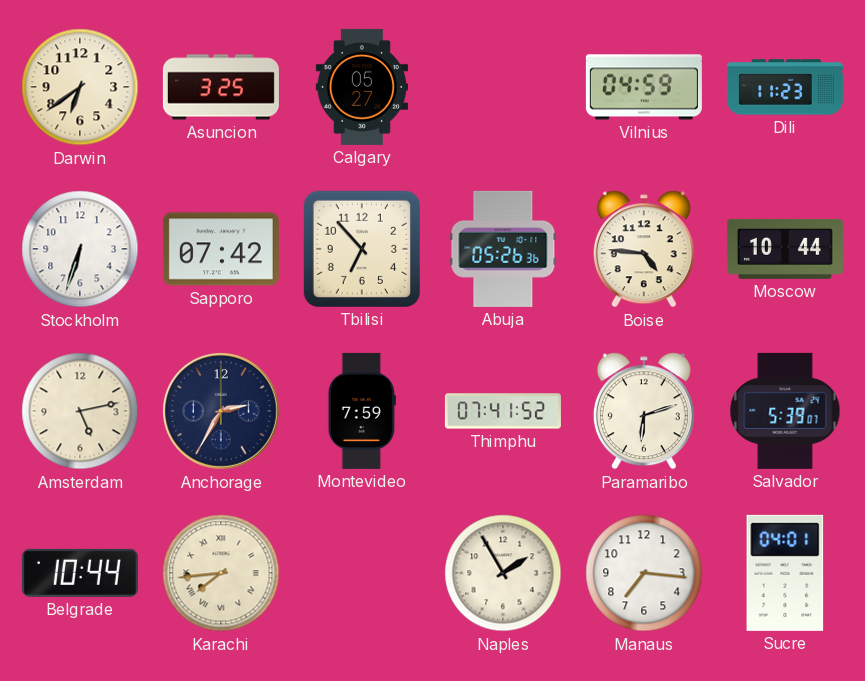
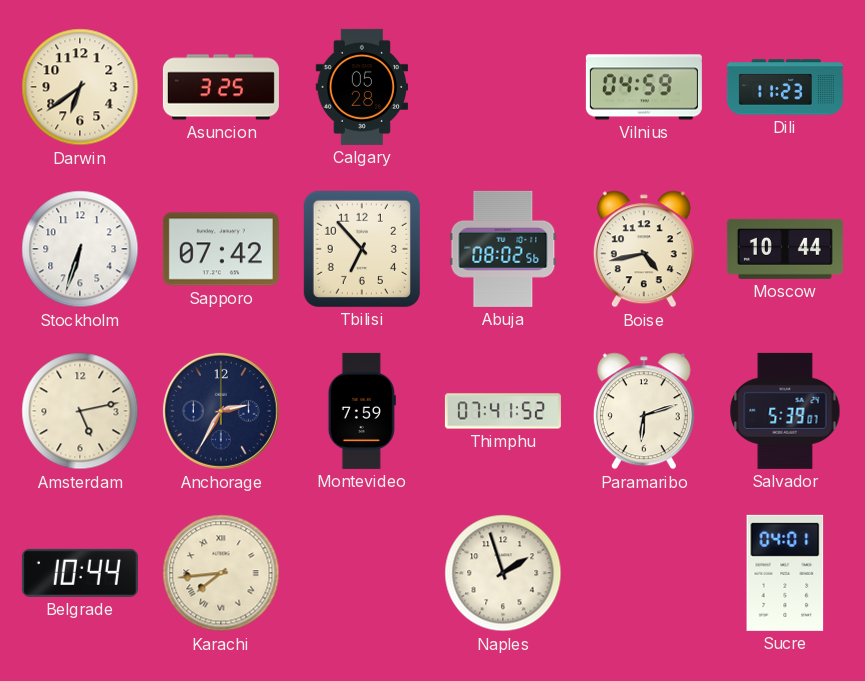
Calgary: 05:27 -> 05:28
Abuja: 05:26 -> 08:02
Boise: 4:46 -> 4:43
Naples: 1:55 -> 1:57
Manaus: 7:16 -> none
